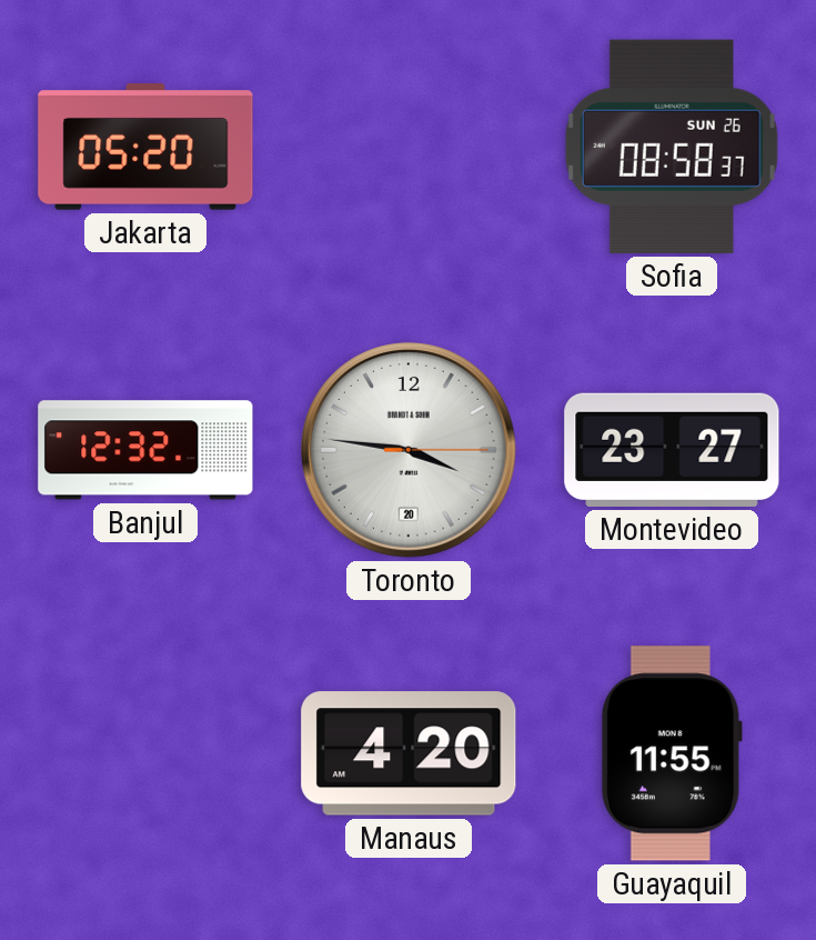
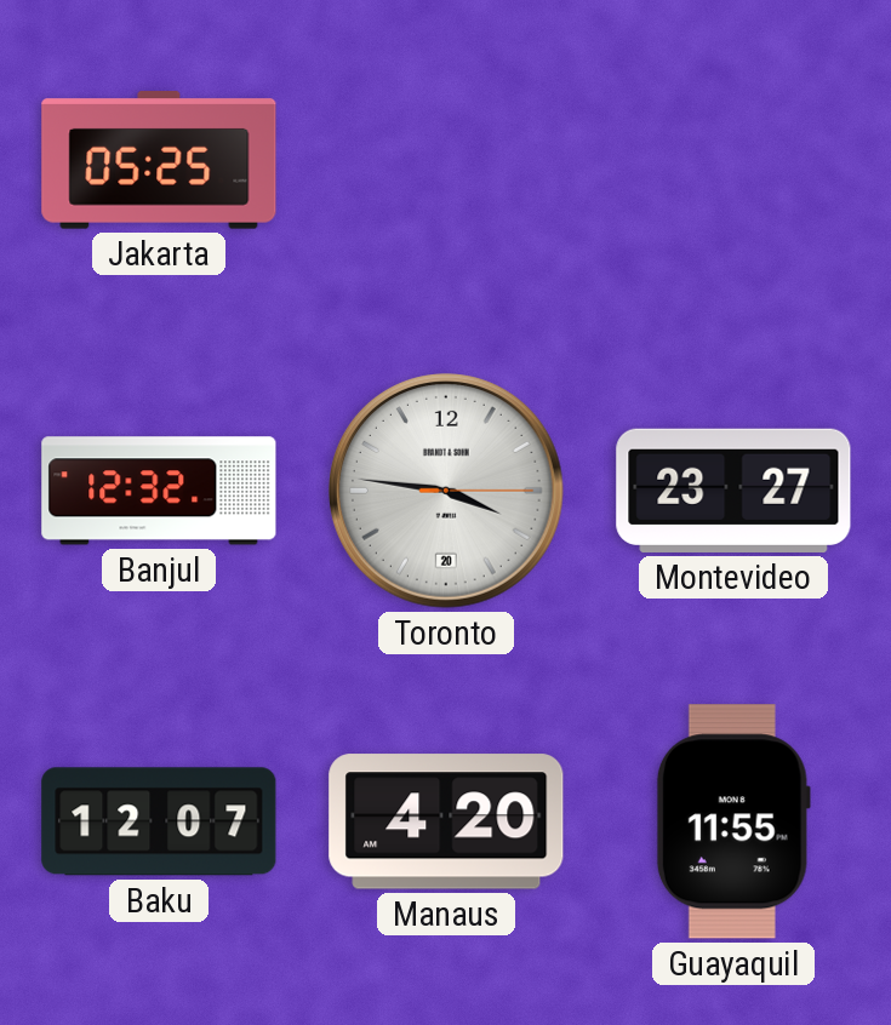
Jakarta: 05:20 -> 05:25
Sofia: 08:58 -> none
Baku: none -> 12:07
